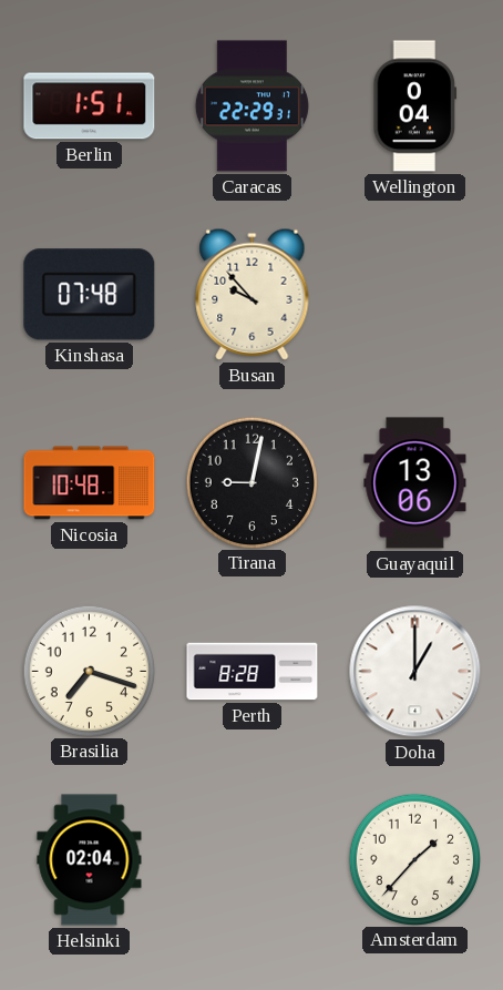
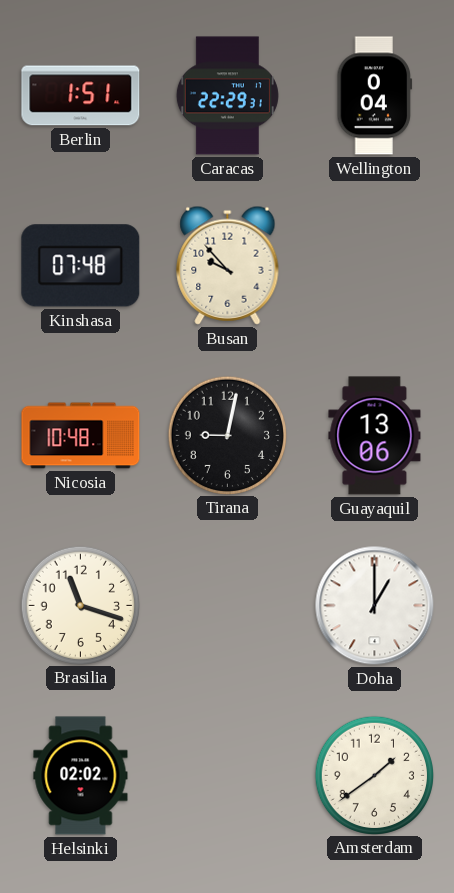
Brasilia: 7:18 -> 11:18
Perth: 8:28 -> none
Helsinki: 02:04 -> 02:02
Amsterdam: 1:37 -> 1:39
